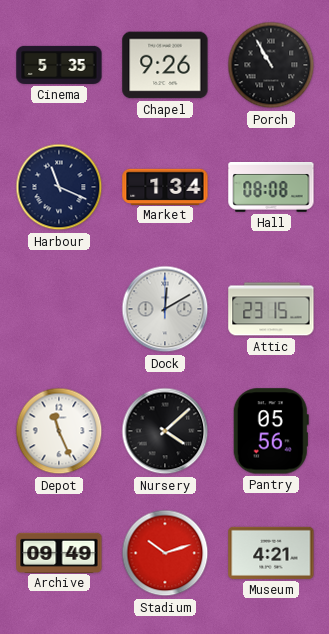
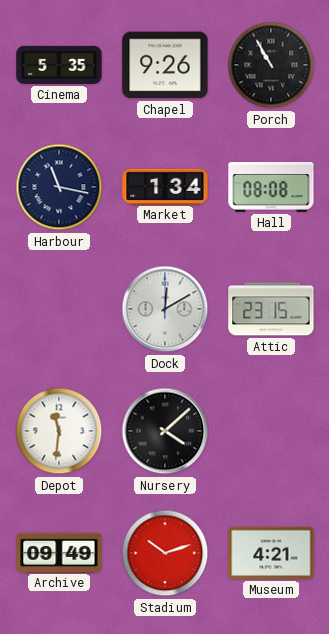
Harbour: 11:19 -> 11:17
Depot: 11:26 -> 11:31
Pantry: 05:56 -> none
